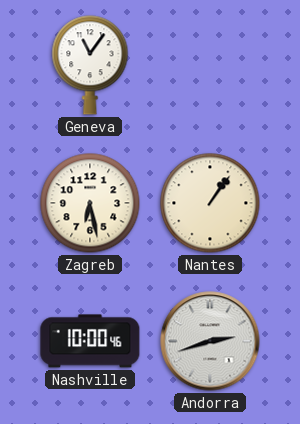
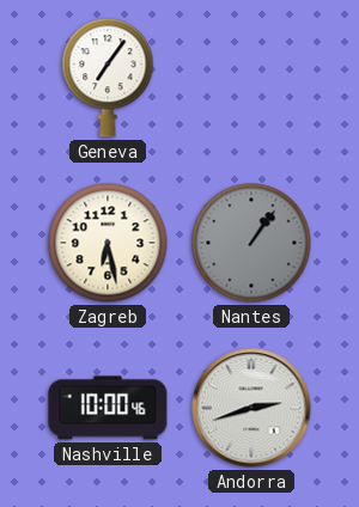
Geneva: 11:06 -> 7:06
Nantes dial: cream -> grey
